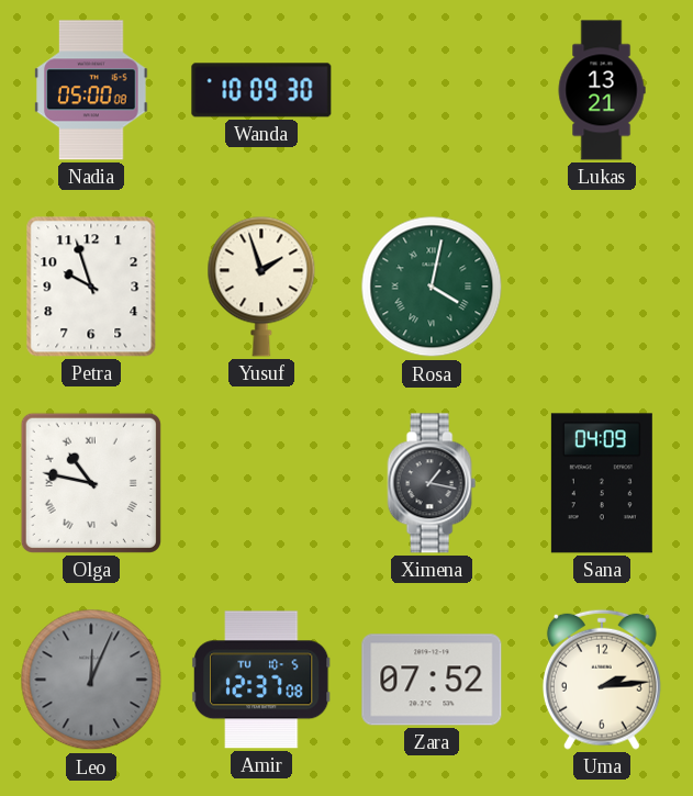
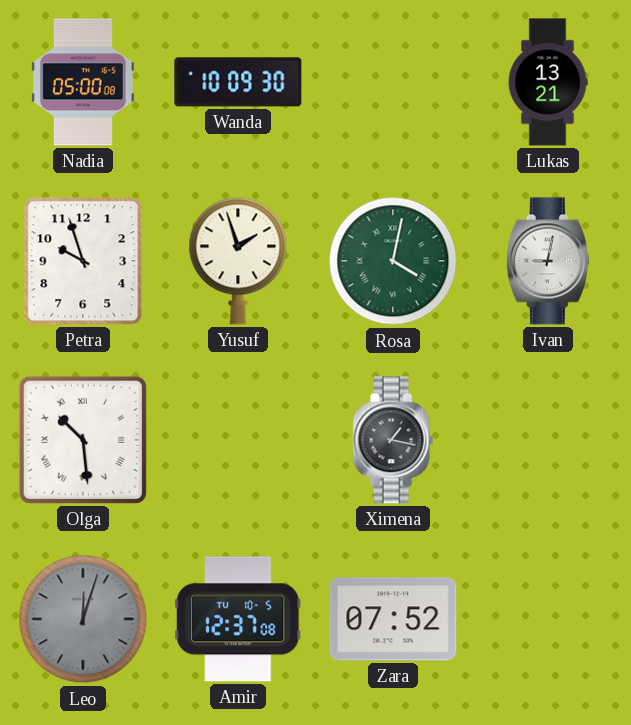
Ivan: none -> 9:02
Olga: 10:47 -> 10:29
Sana: 04:09 -> none
Leo: 12:04 -> 12:03
Uma: 2:14 -> none
